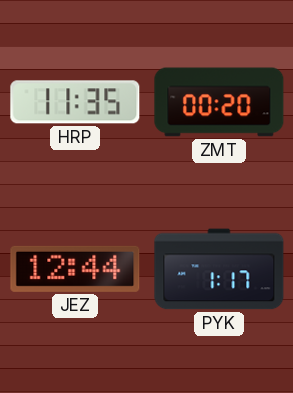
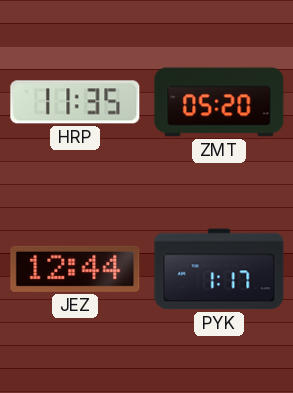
ZMT: 00:20 -> 05:20
